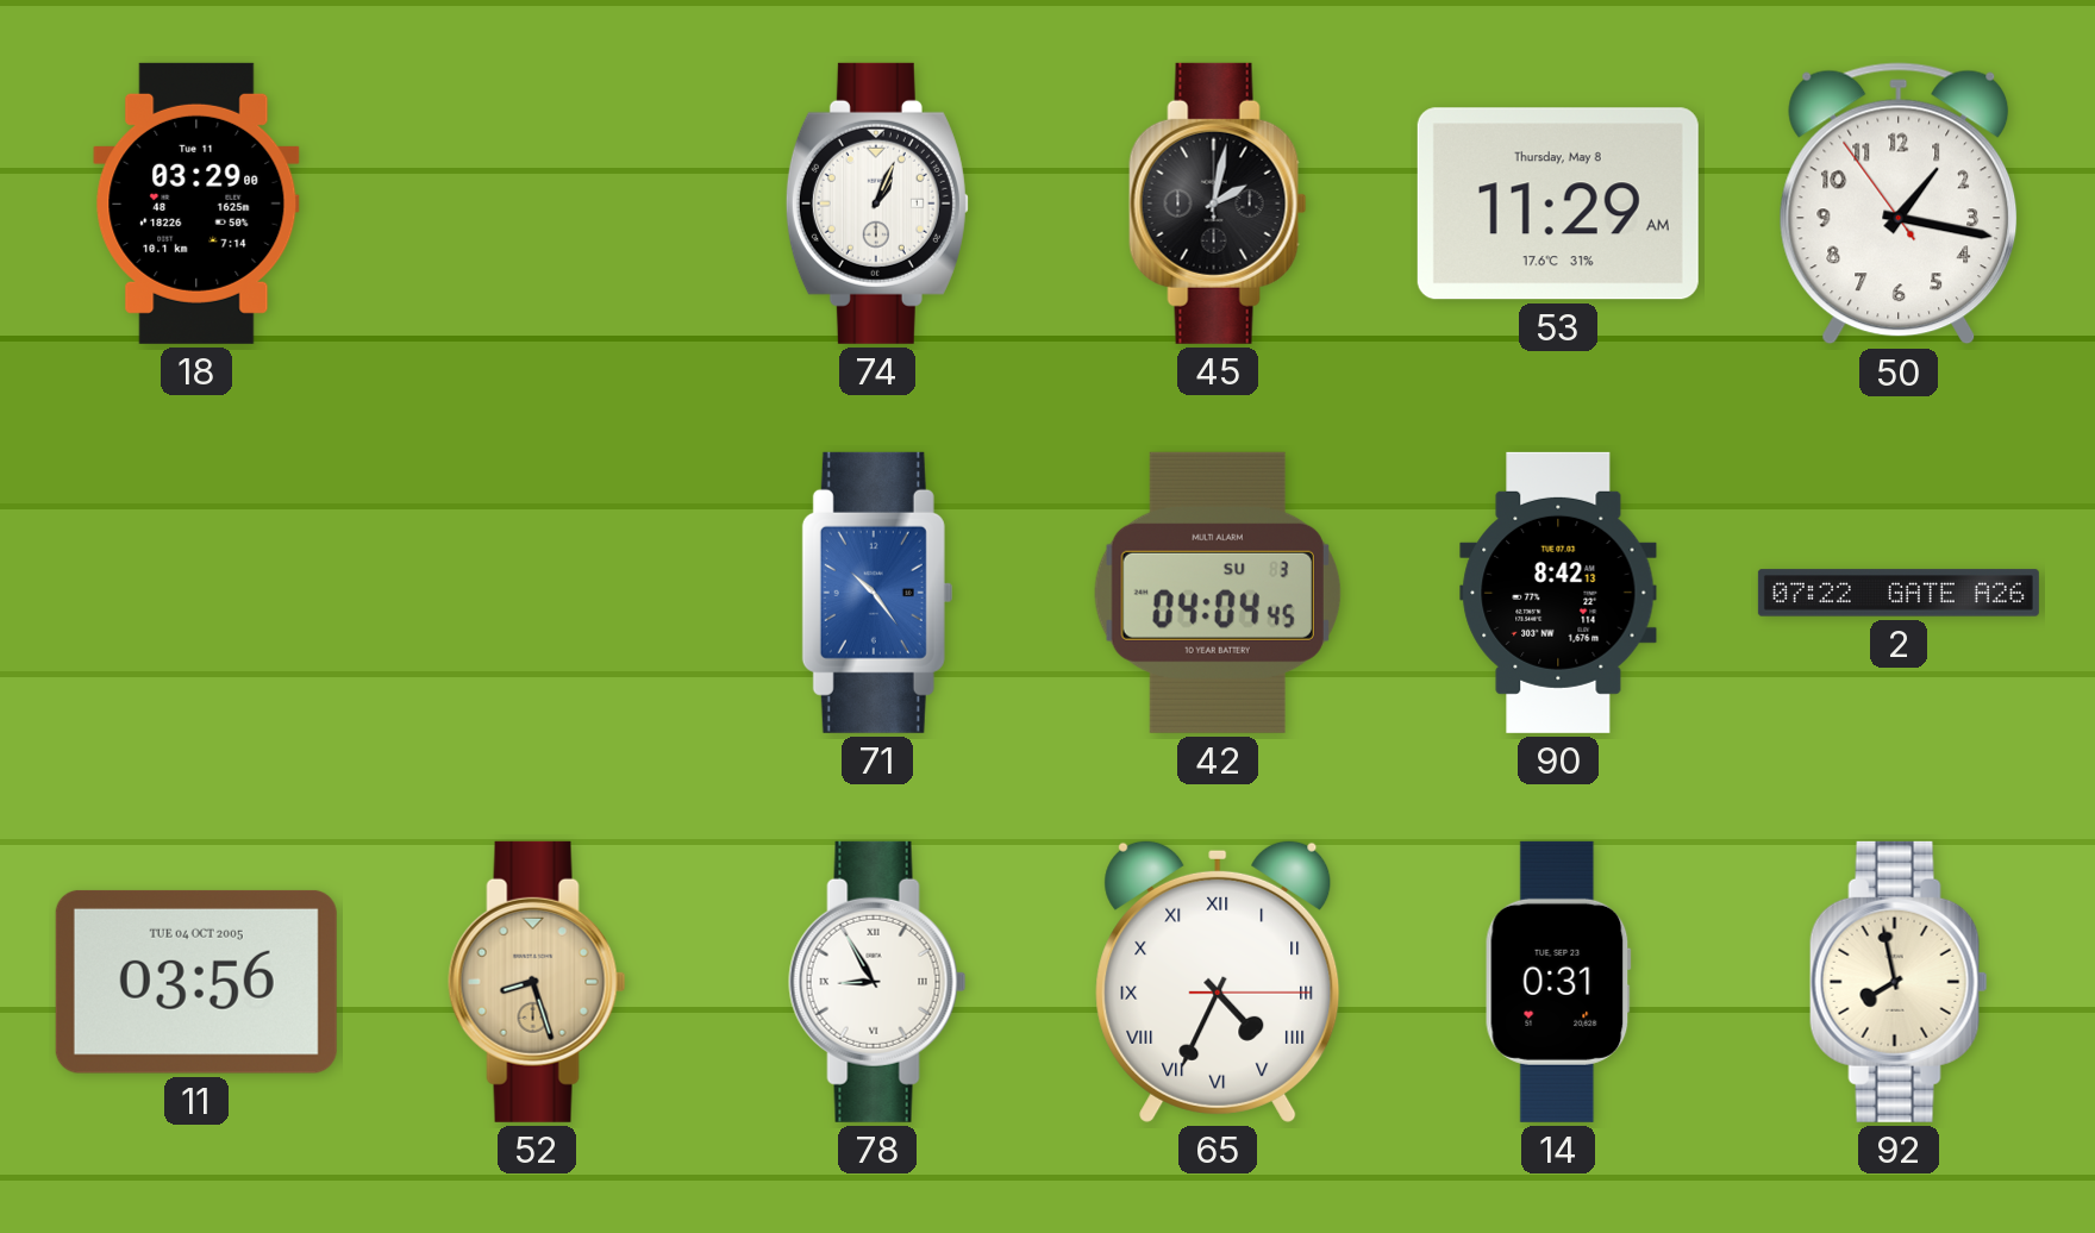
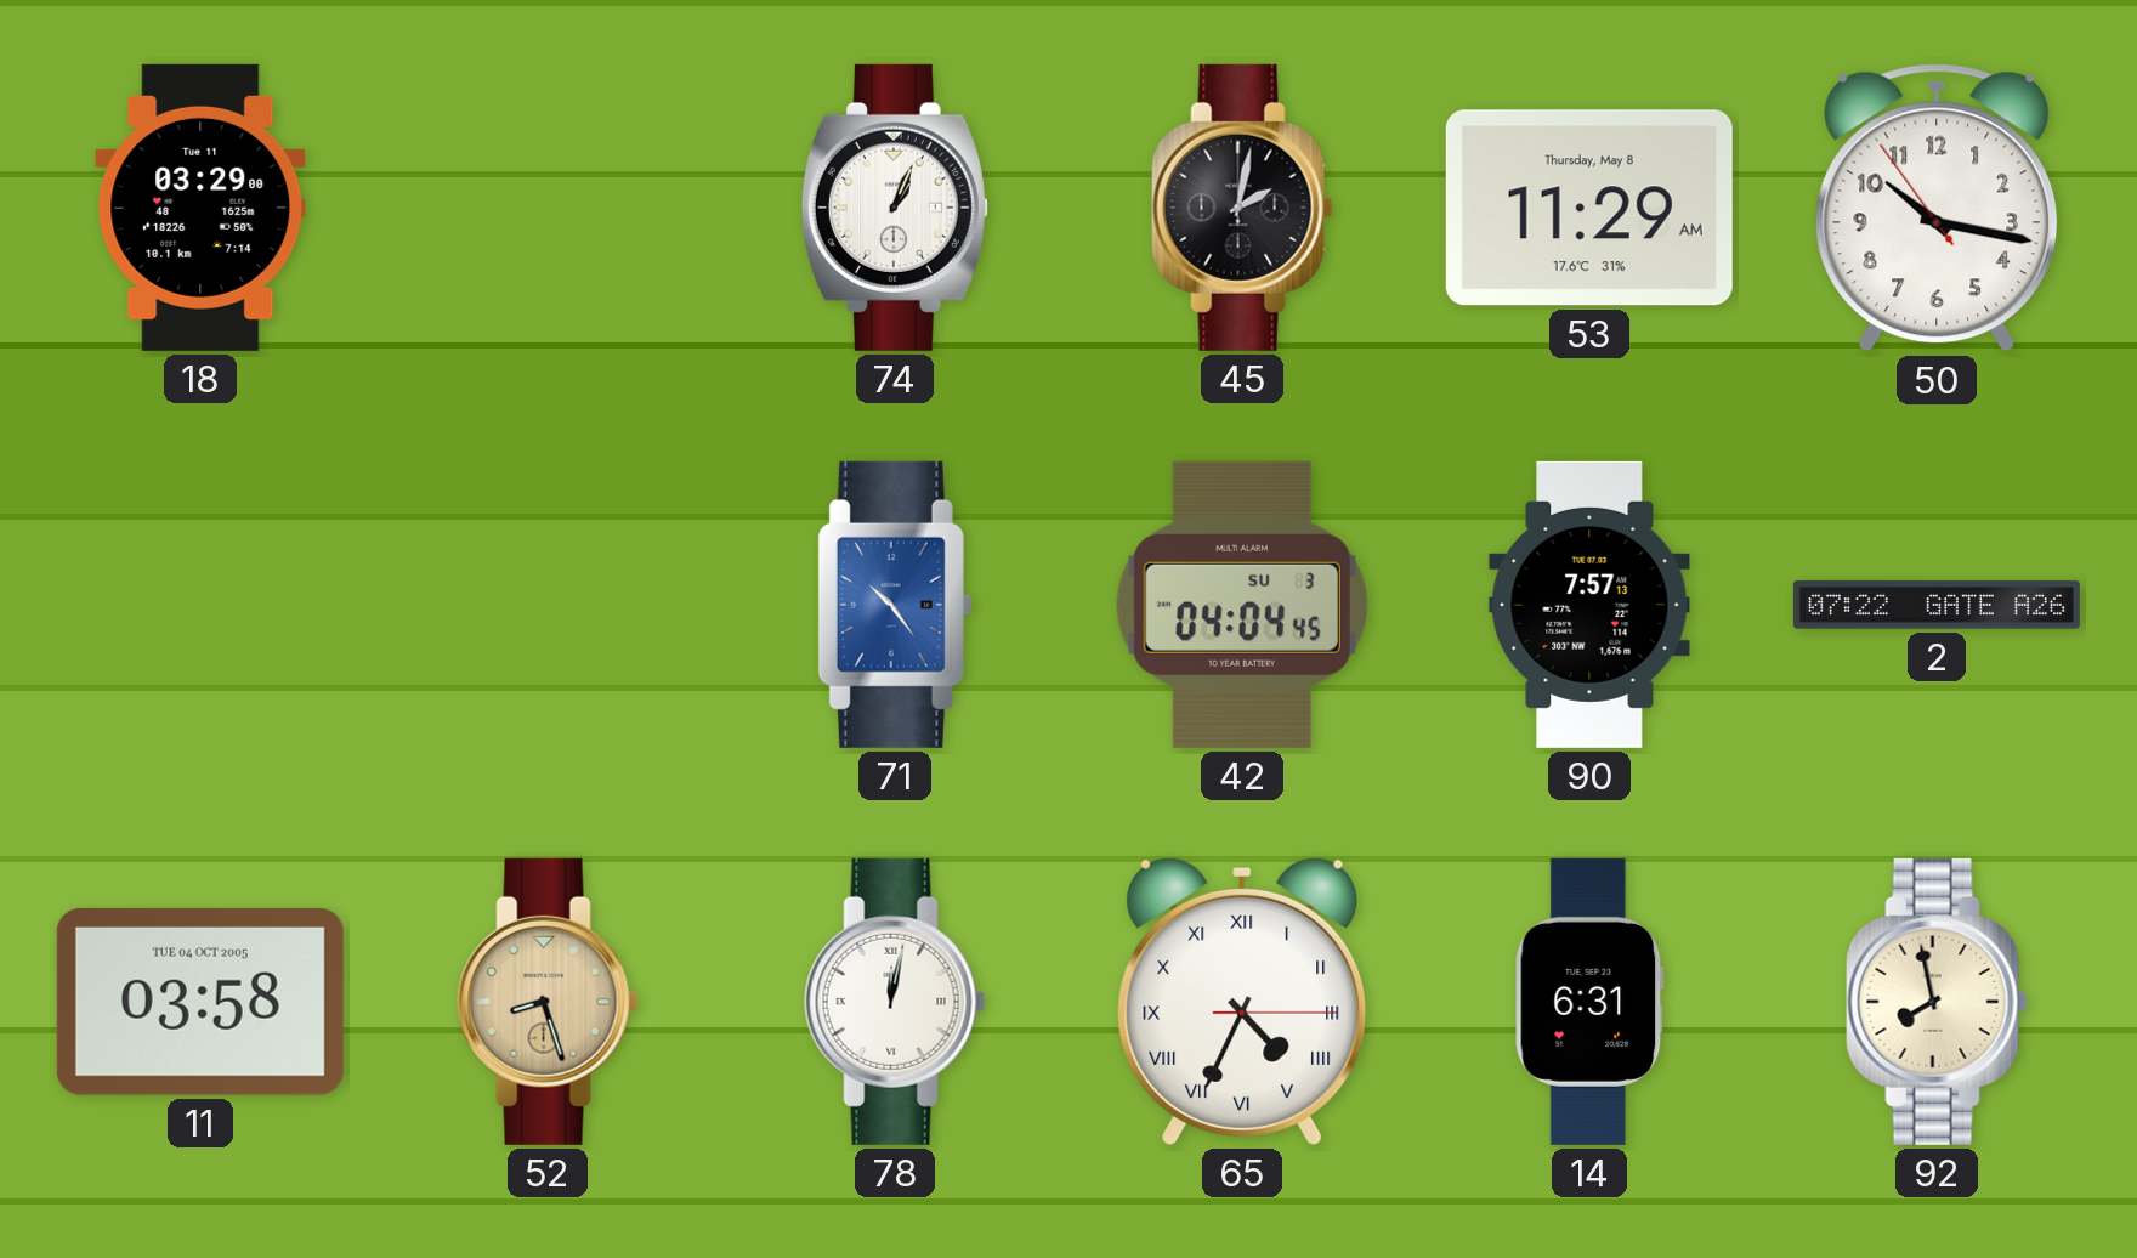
50: 1:16 -> 10:16
90: 8:42 -> 7:57
11: 03:56 -> 03:58
78: 8:55 -> 12:02
14: 0:31 -> 6:31
